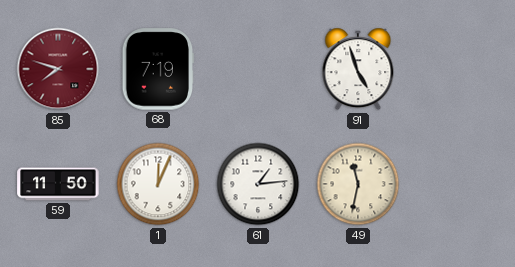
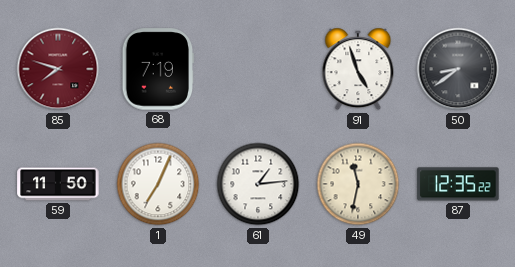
50: none -> 8:39
1: 12:04 -> 7:04
87: none -> 12:35
